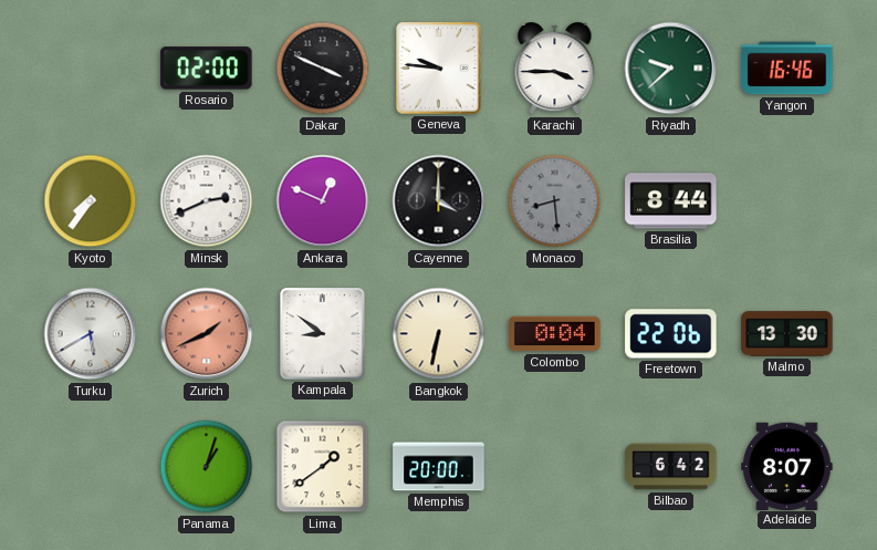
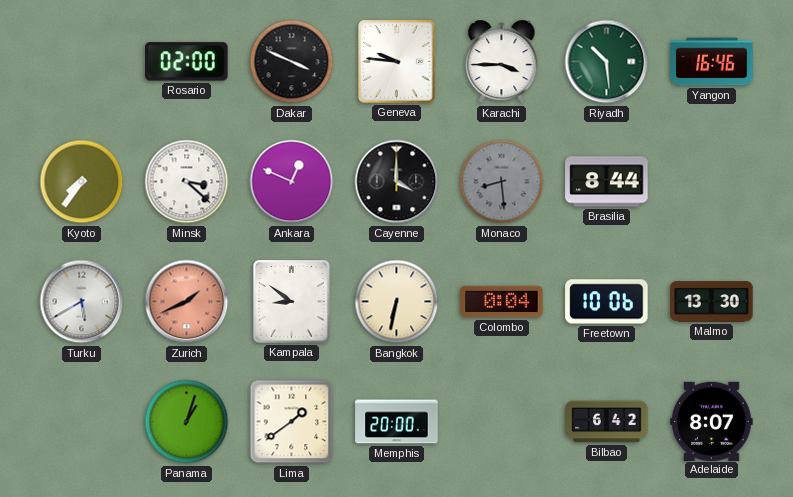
Riyadh: 9:38 -> 10:29
Minsk: 2:41 -> 3:22
Freetown: 22:06 -> 10:06
